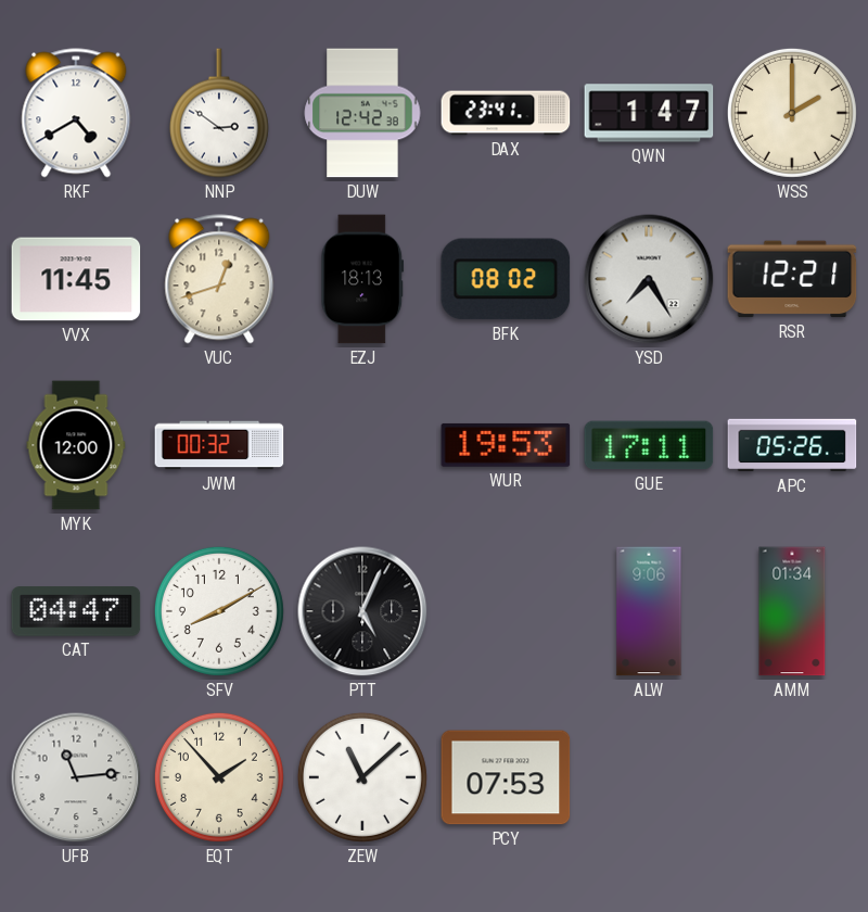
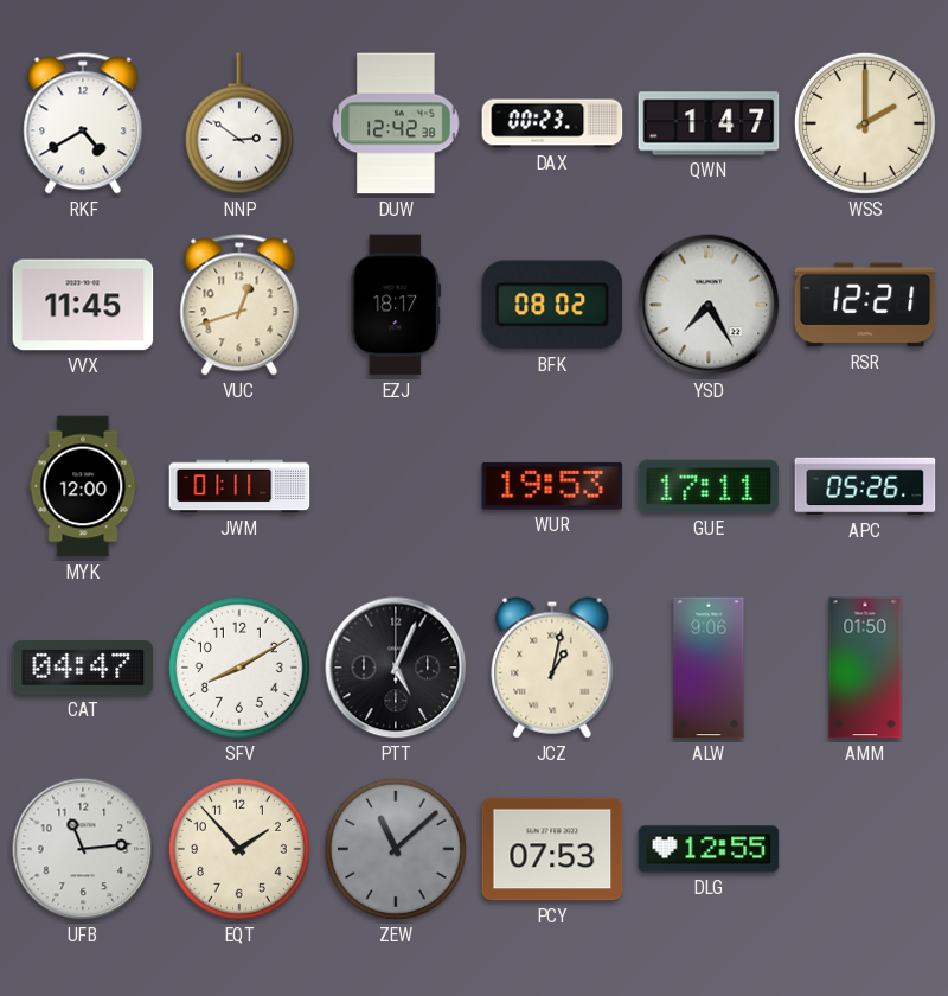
DAX: 23:41 -> 00:23
EZJ: 18:13 -> 18:17
JWM: 00:32 -> 01:11
JCZ: none -> 1:02
AMM: 01:34 -> 01:50
ZEW dial: white -> grey
DLG: none -> 12:55
